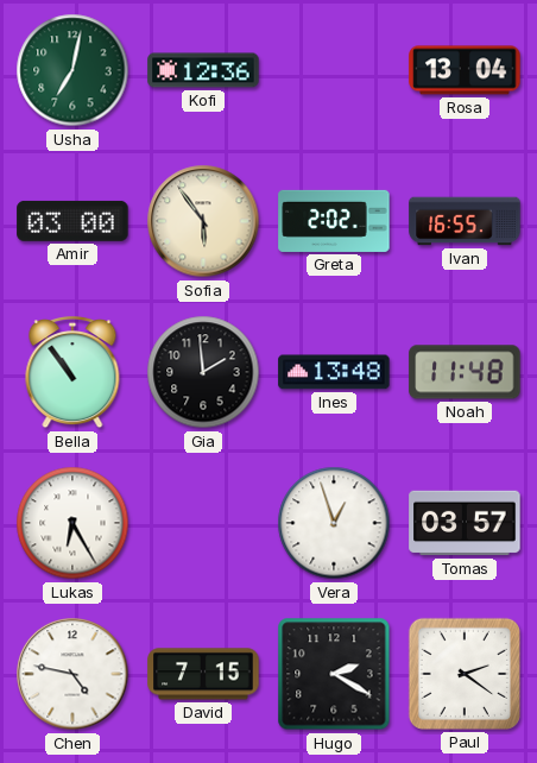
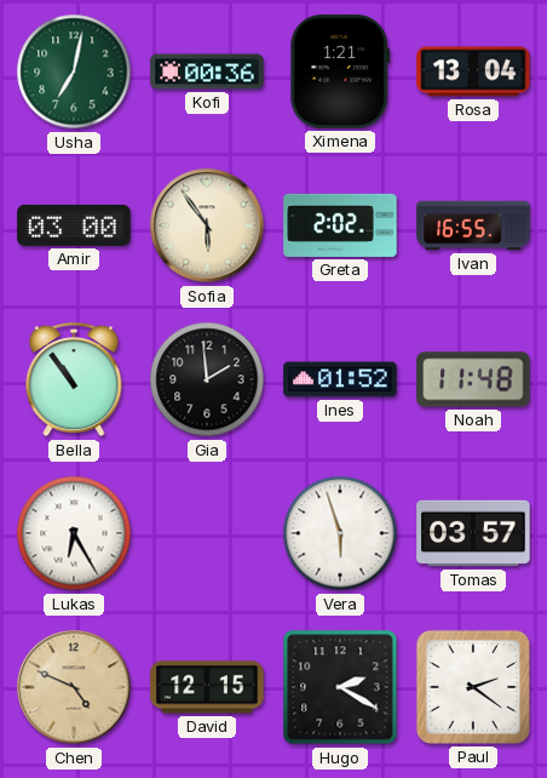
Kofi: 12:36 -> 00:36
Ximena: none -> 1:21
Ines: 13:48 -> 01:52
Vera: 12:57 -> 5:57
Chen: 4:47 -> 4:49
Chen dial: white -> champagne
David: 7:15 -> 12:15
